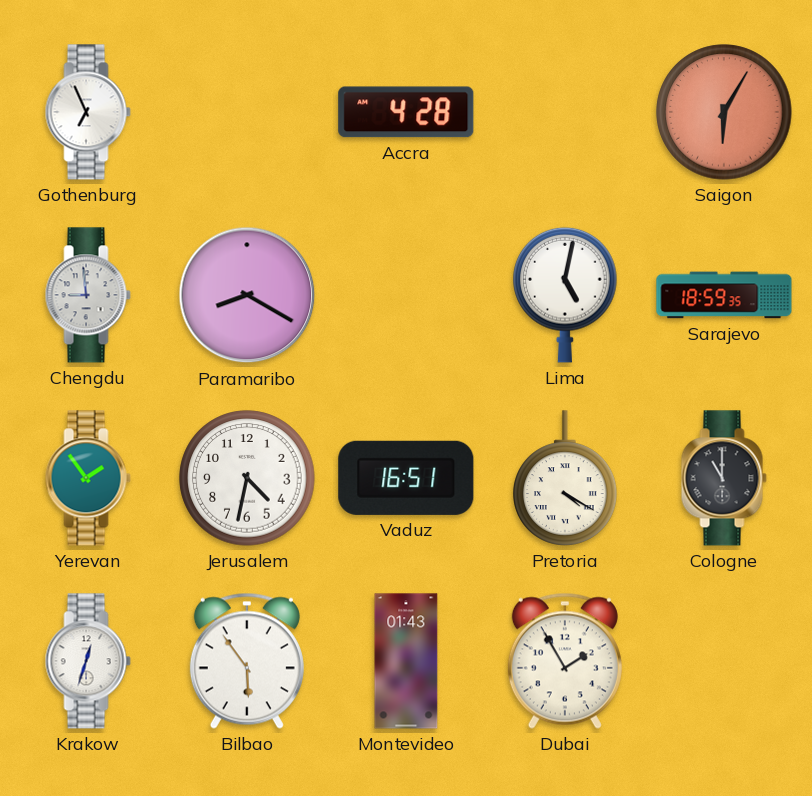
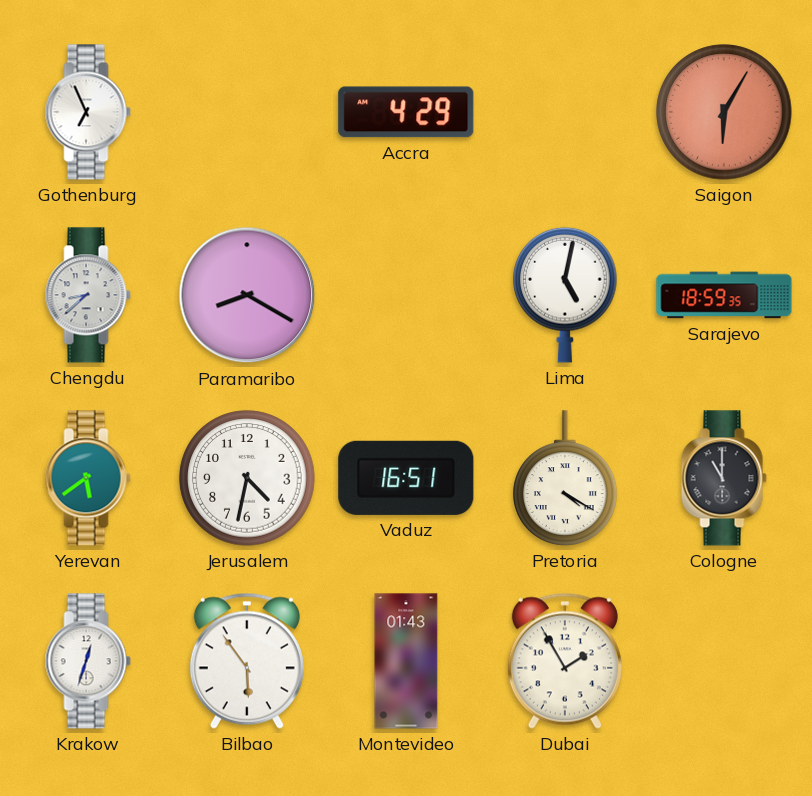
Accra: 4:28 -> 4:29
Chengdu: 8:59 -> 8:38
Yerevan: 1:54 -> 5:39
